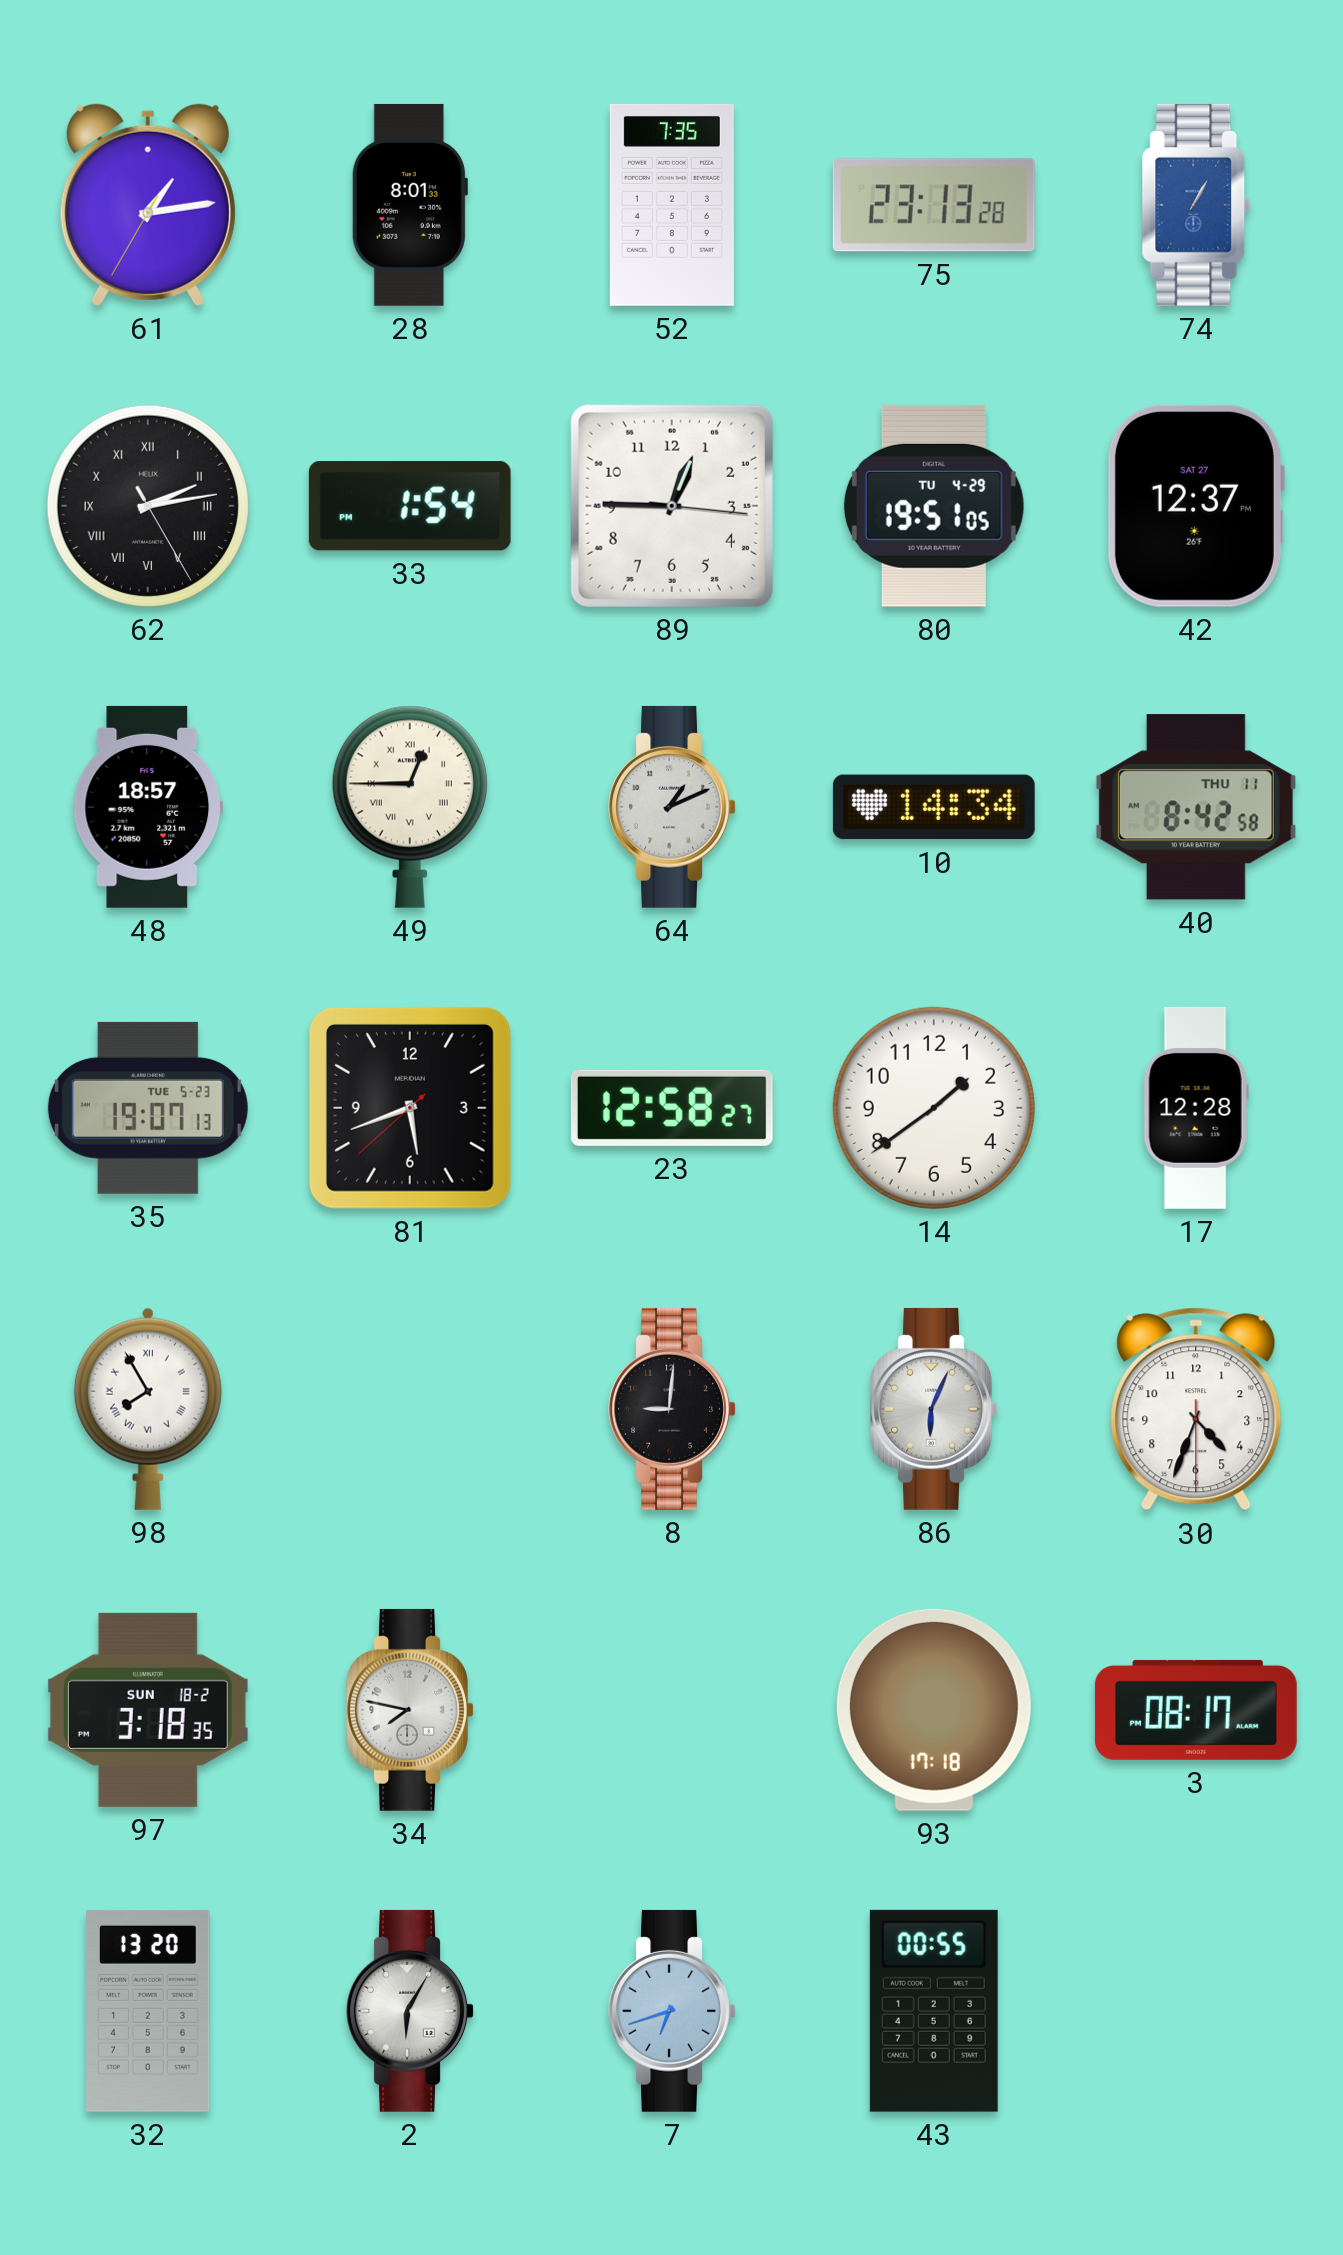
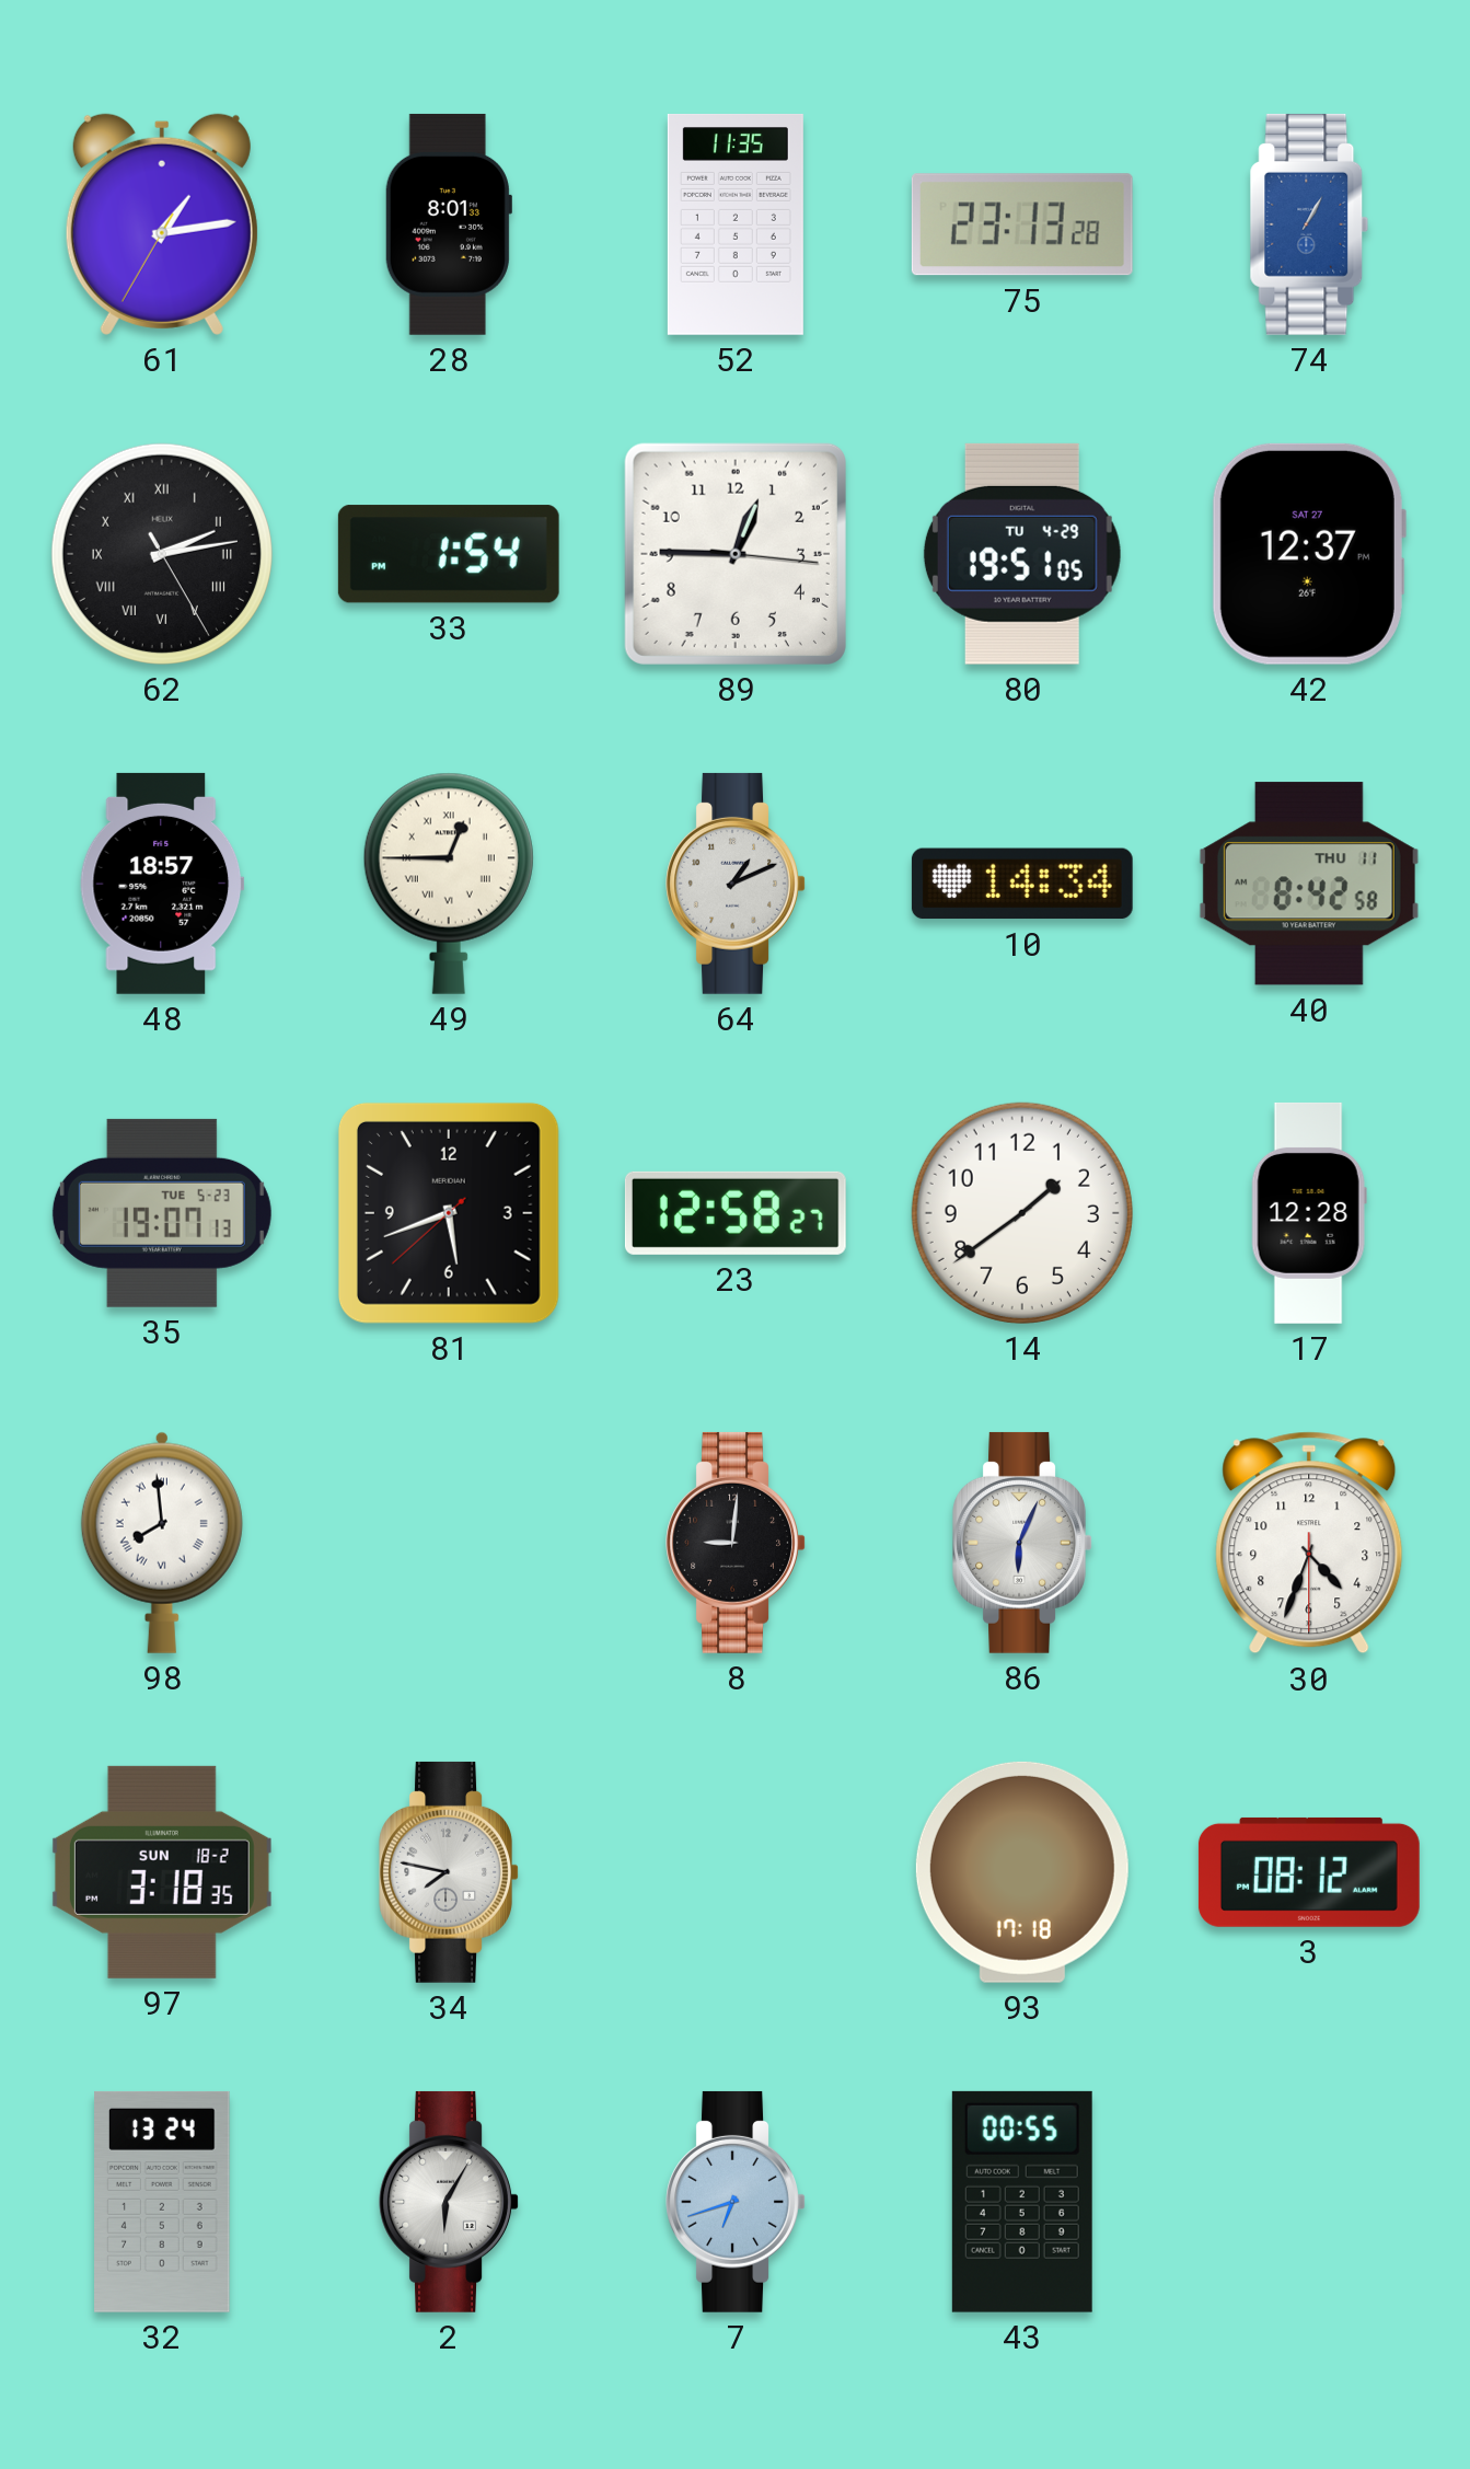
52: 7:35 -> 11:35
98: 7:55 -> 7:59
3: 08:17 -> 08:12
32: 13:20 -> 13:24
